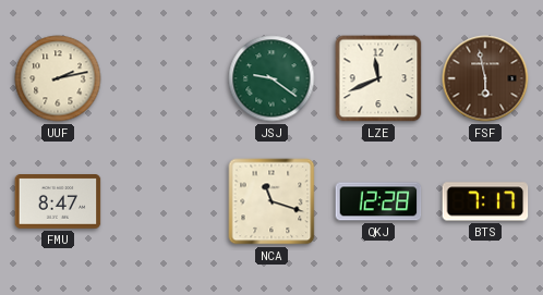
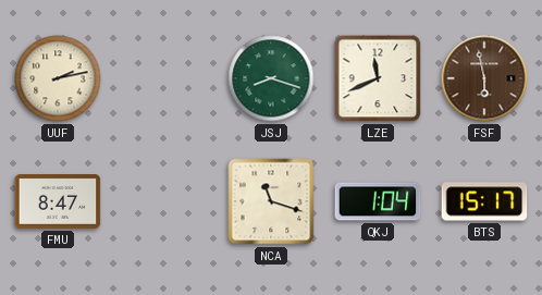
JSJ: 9:21 -> 8:18
QKJ: 12:28 -> 1:04
BTS: 7:17 -> 15:17
